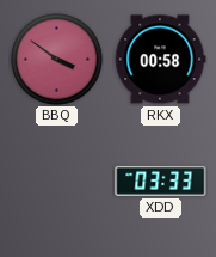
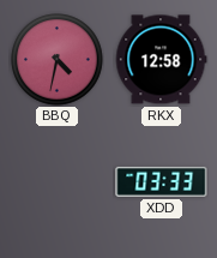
BBQ: 3:51 -> 4:32
RKX: 00:58 -> 12:58
